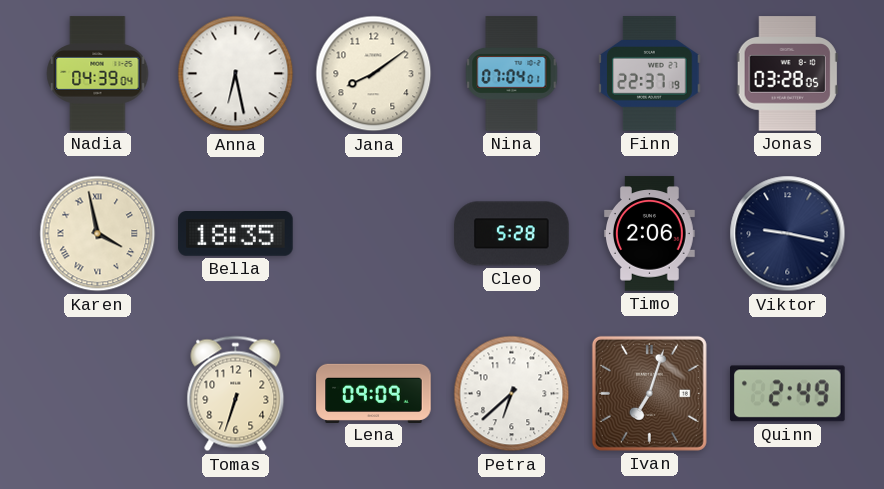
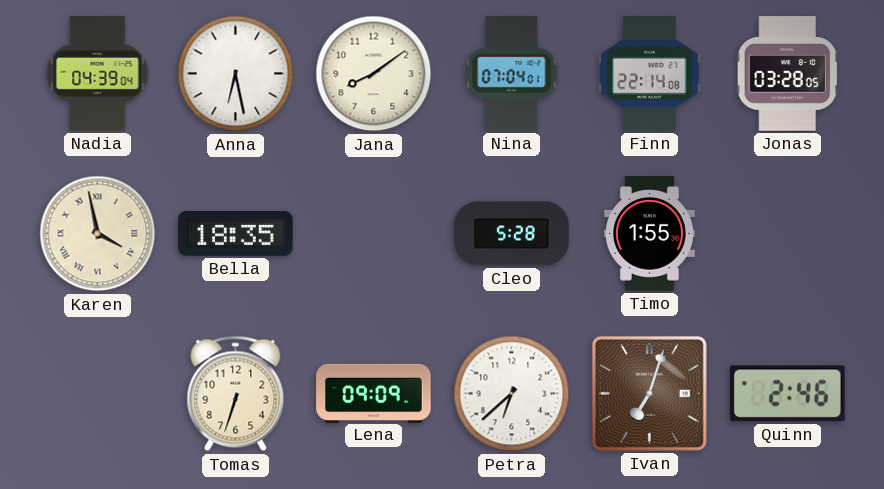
Finn: 22:37 -> 22:14
Timo: 2:06 -> 1:55
Viktor: 9:17 -> none
Quinn: 2:49 -> 2:46
